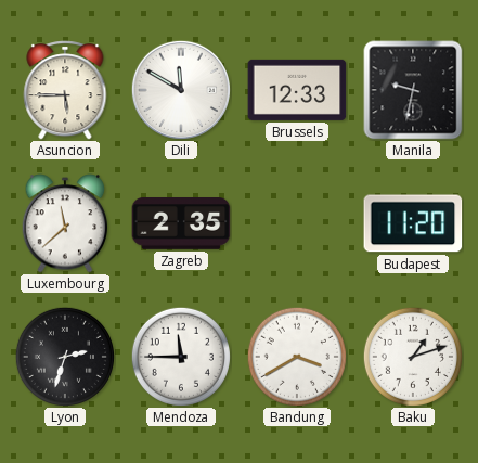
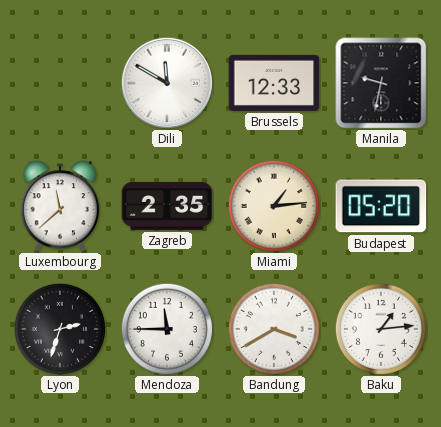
Asuncion: 5:45 -> none
Miami: none -> 1:14
Budapest: 11:20 -> 05:20
Baku: 1:12 -> 1:14
